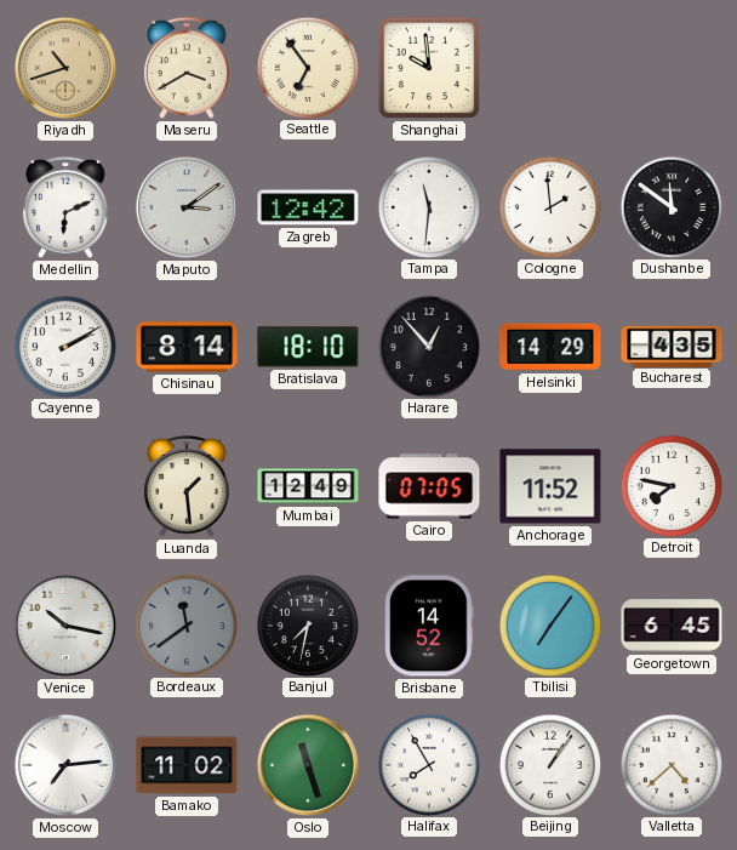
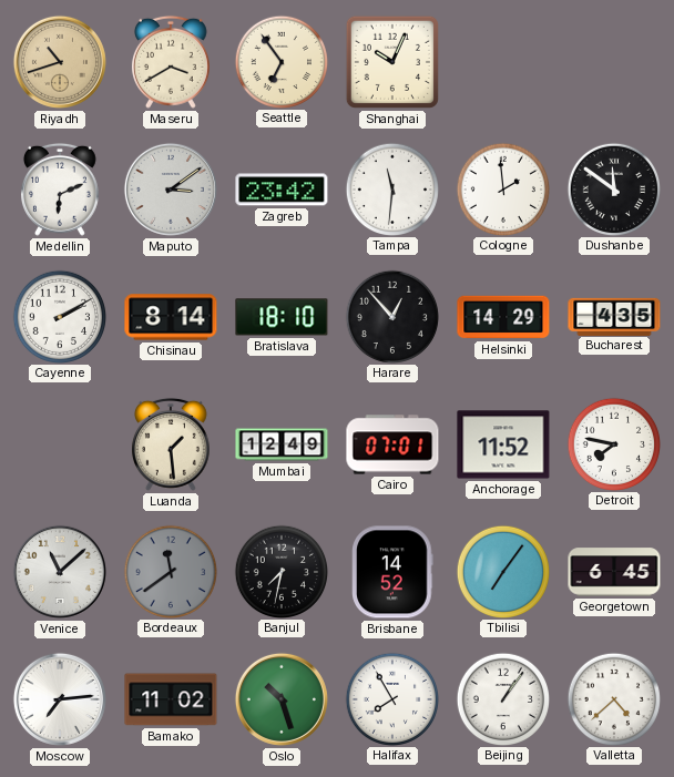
Shanghai: 9:59 -> 10:04
Zagreb: 12:42 -> 23:42
Cairo: 07:05 -> 07:01
Venice: 10:17 -> 11:08
Oslo: 11:27 -> 10:27
